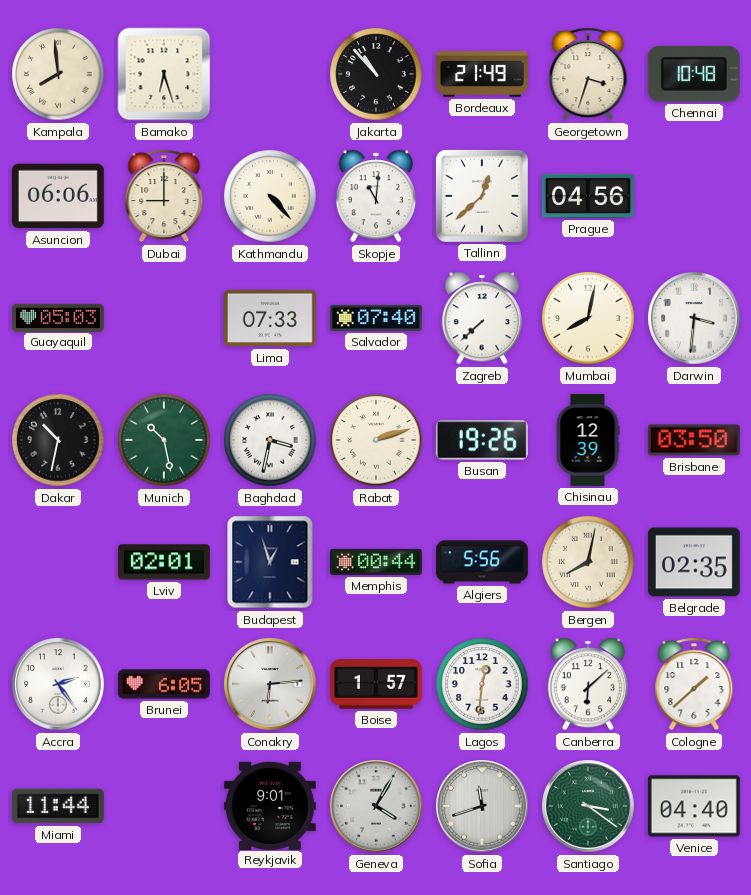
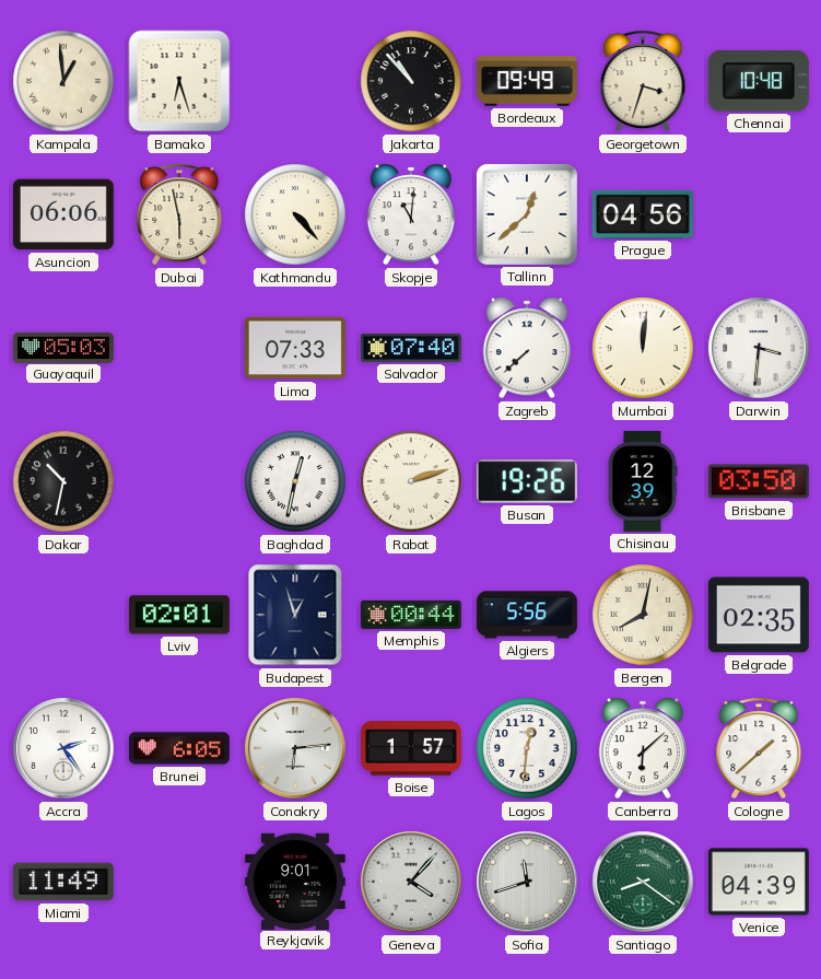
Kampala: 7:59 -> 12:59
Bordeaux: 21:49 -> 09:49
Dubai: 9:00 -> 5:58
Mumbai: 8:02 -> 12:01
Munich: 10:28 -> none
Baghdad: 3:32 -> 12:32
Miami: 11:44 -> 11:49
Geneva: 4:05 -> 4:07
Santiago: 3:21 -> 8:21
Venice: 04:40 -> 04:39
